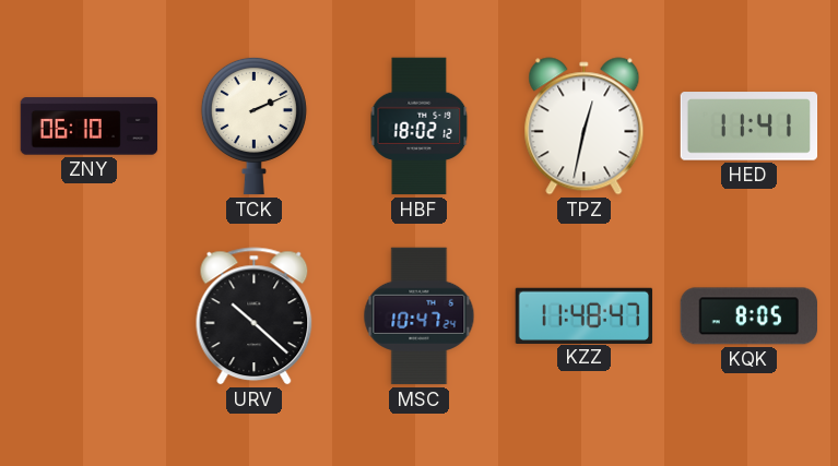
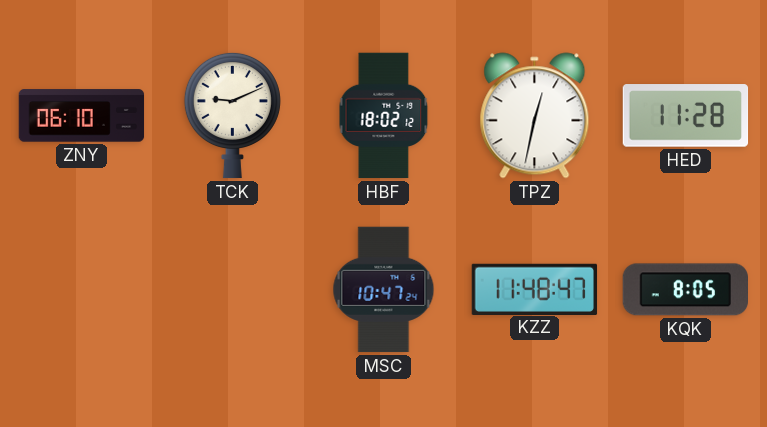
TCK: 2:11 -> 9:11
HED: 11:41 -> 11:28
URV: 10:22 -> none
